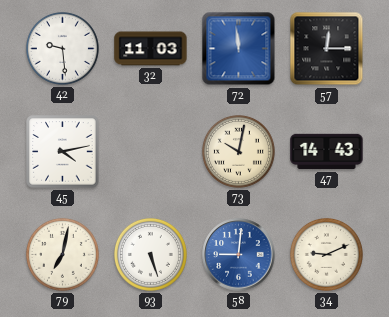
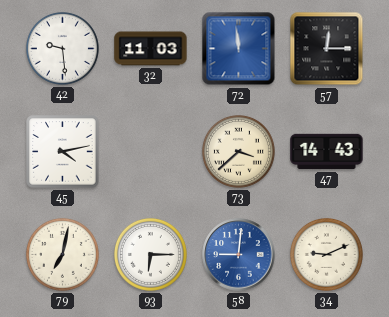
73: 10:02 -> 3:38
93: 5:27 -> 6:15
